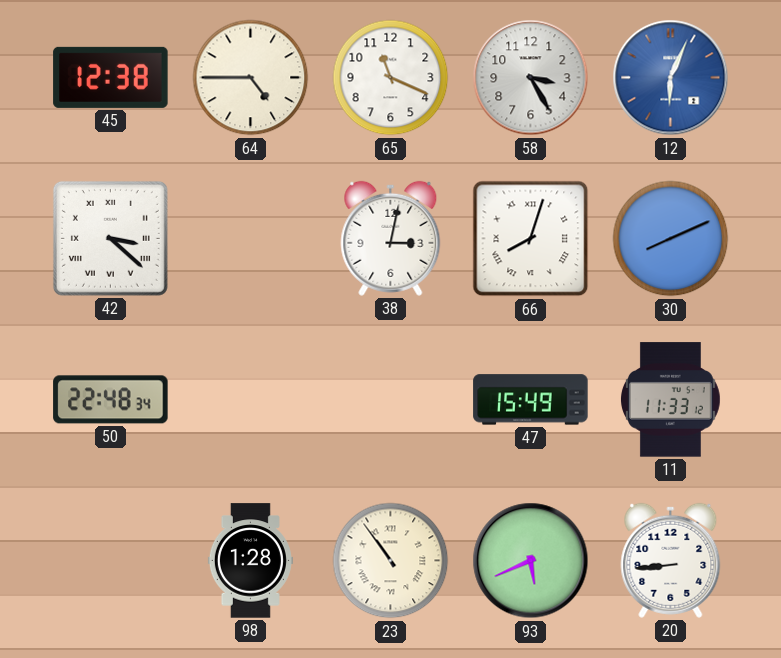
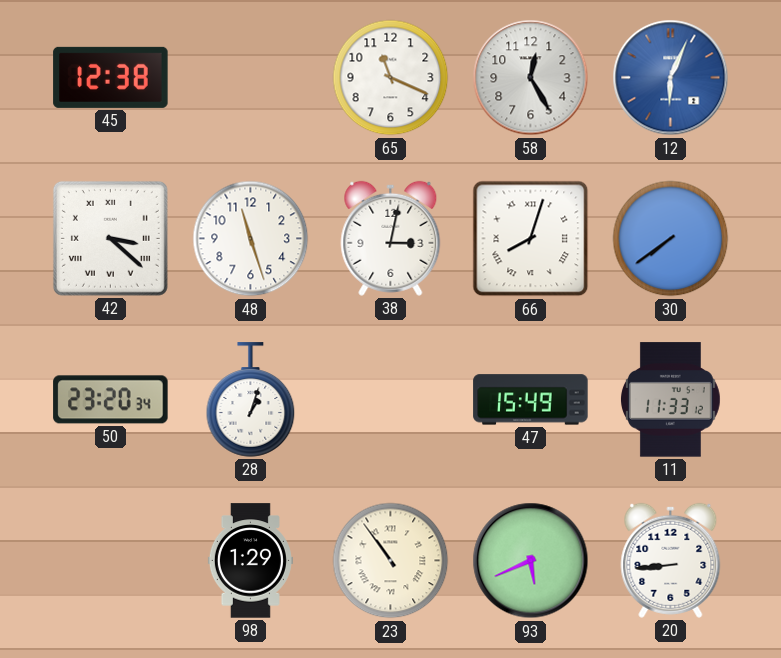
64: 4:45 -> none
58: 3:25 -> 12:25
48: none -> 11:27
30: 8:11 -> 7:39
50: 22:48 -> 23:20
28: none -> 1:03
98: 1:28 -> 1:29
